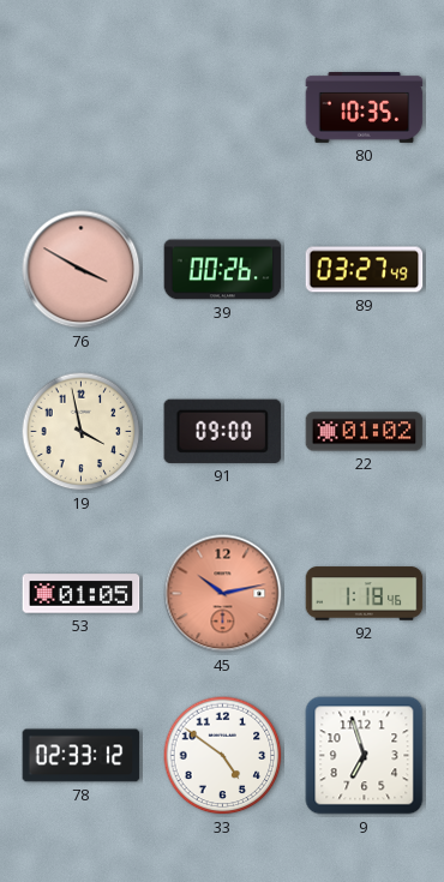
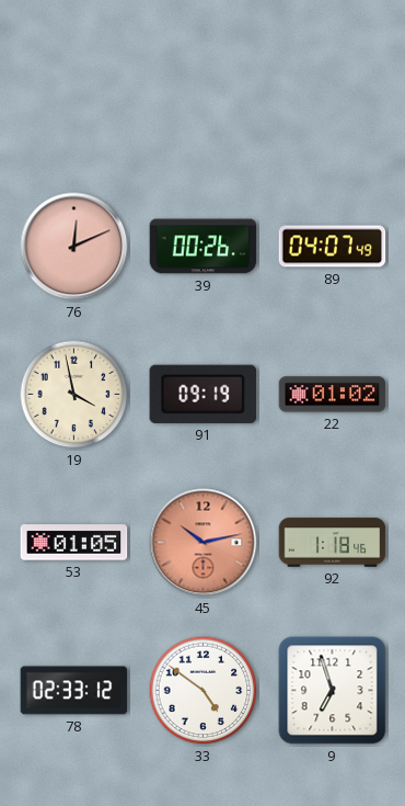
80: 10:35 -> none
76: 3:50 -> 12:11
89: 03:27 -> 04:07
91: 09:00 -> 09:19
